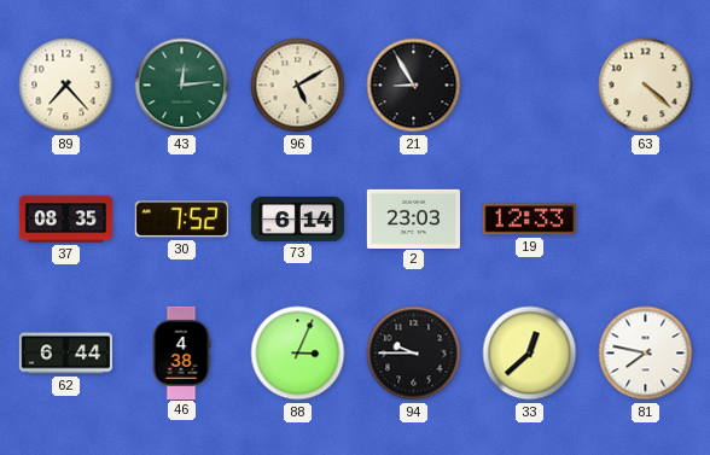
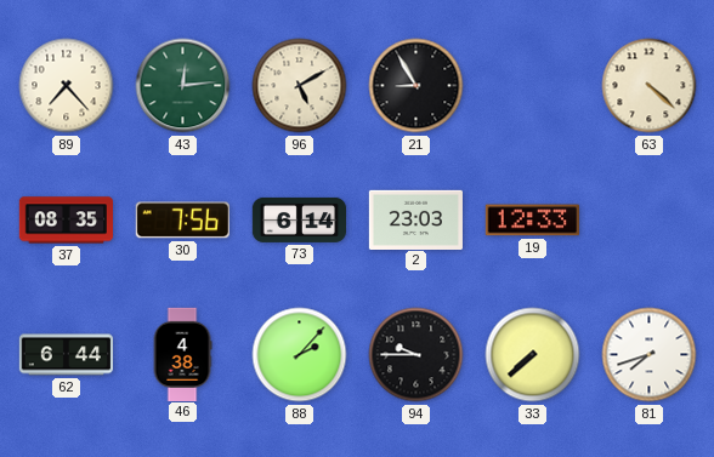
30: 7:52 -> 7:56
88: 3:04 -> 2:07
33: 12:38 -> 7:38
81: 7:47 -> 7:42
